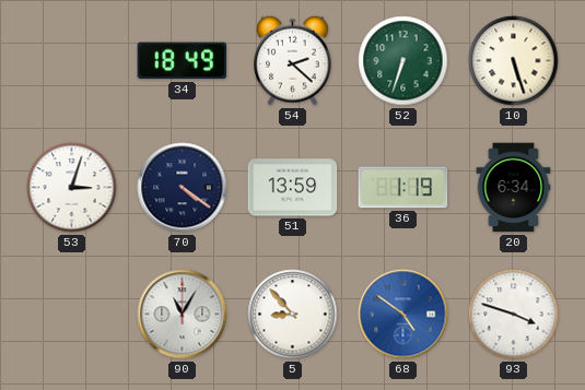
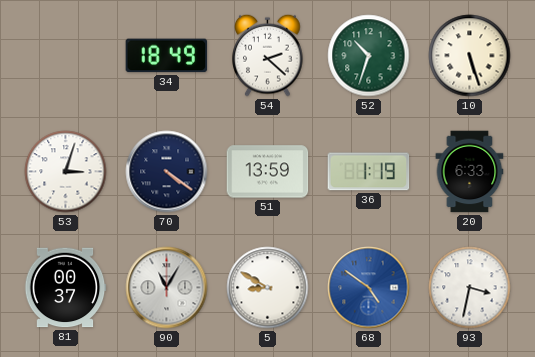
52: 6:33 -> 10:33
20: 6:34 -> 6:33
81: none -> 00:37
5: 8:53 -> 8:50
93: 3:48 -> 3:32
